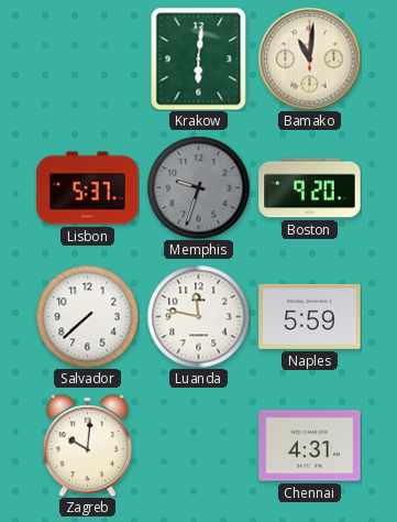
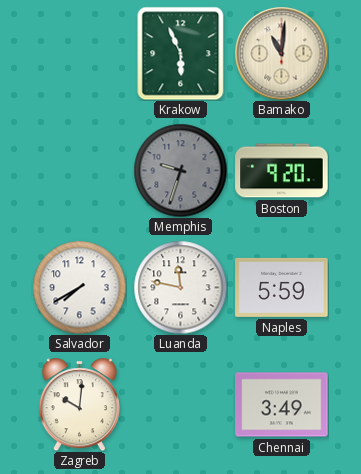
Krakow: 6:01 -> 5:56
Lisbon: 5:37 -> none
Salvador: 7:38 -> 7:40
Chennai: 4:31 -> 3:49
